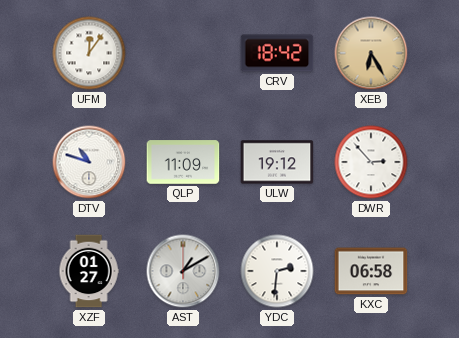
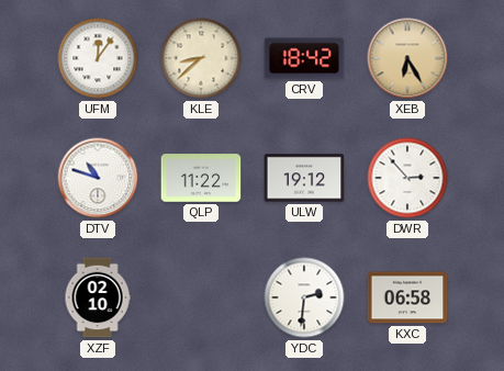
KLE: none -> 8:38
QLP: 11:09 -> 11:22
XZF: 01:27 -> 02:10
AST: 1:10 -> none
